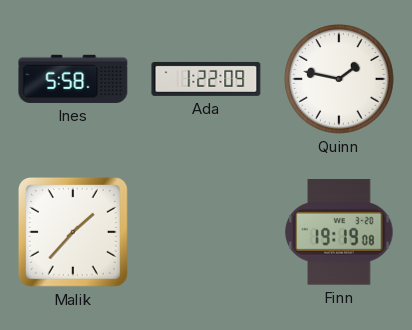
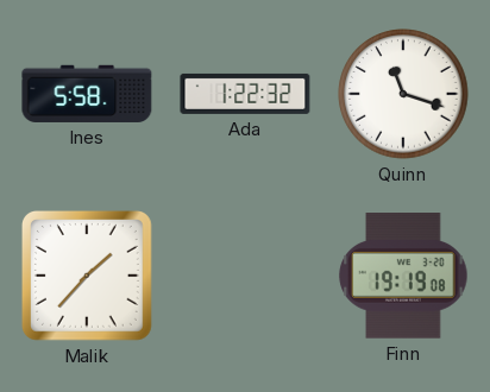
Ada: 1:22:09 -> 1:22:32
Quinn: 1:47 -> 11:18
